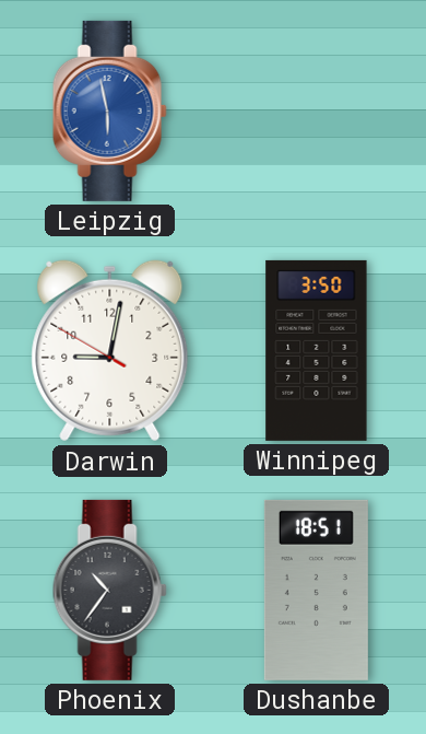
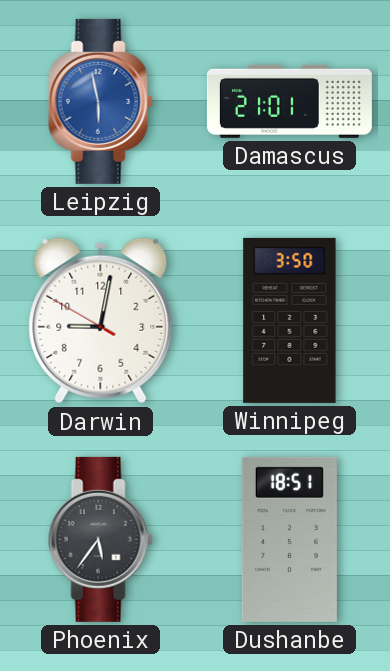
Damascus: none -> 21:01
Phoenix: 10:36 -> 5:36
